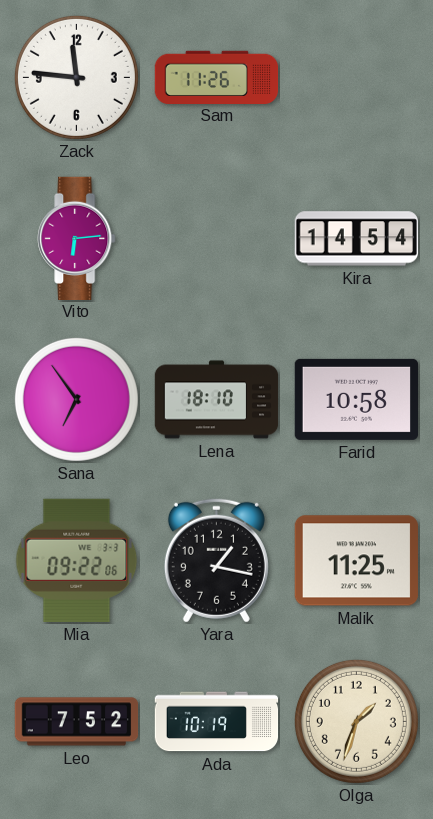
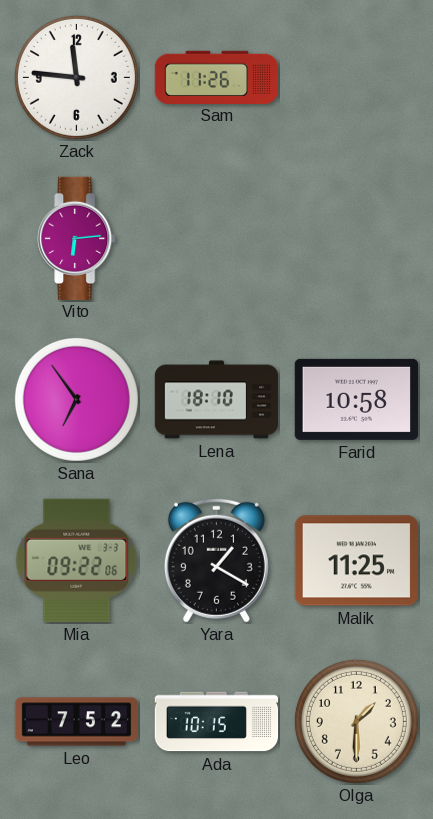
Kira: 14:54 -> none
Yara: 1:17 -> 1:20
Ada: 10:19 -> 10:15
Olga: 1:33 -> 1:30
